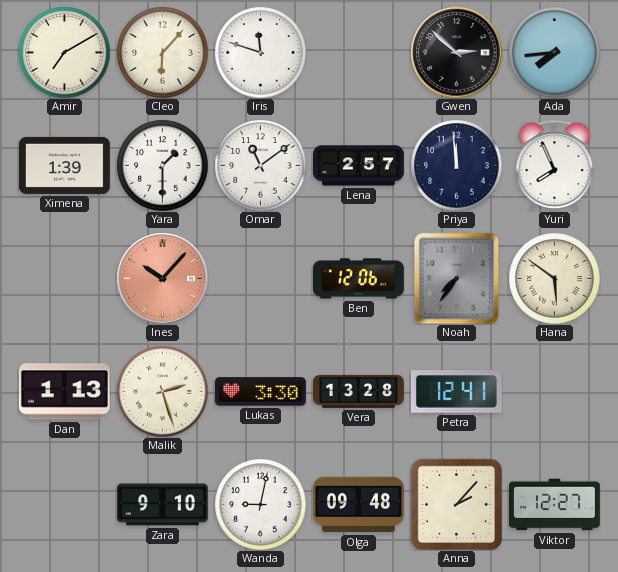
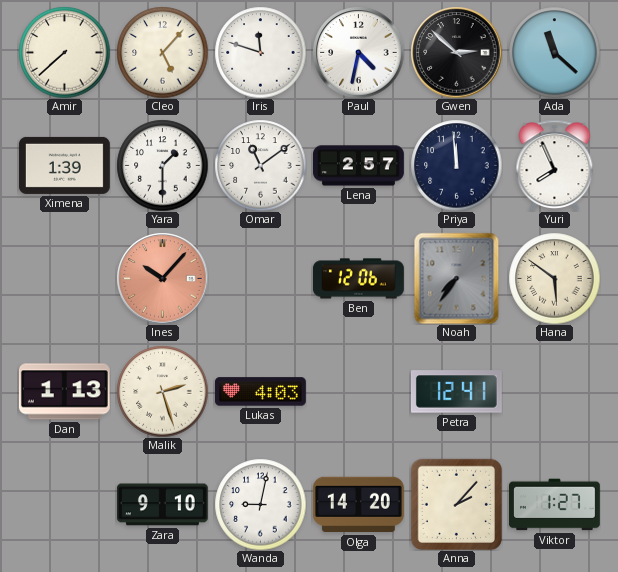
Amir: 7:10 -> 7:38
Cleo: 6:07 -> 5:07
Paul: none -> 4:32
Ada: 7:44 -> 11:22
Lukas: 3:30 -> 4:03
Vera: 13:28 -> none
Olga: 09:48 -> 14:20
Viktor: 12:27 -> 1:27
